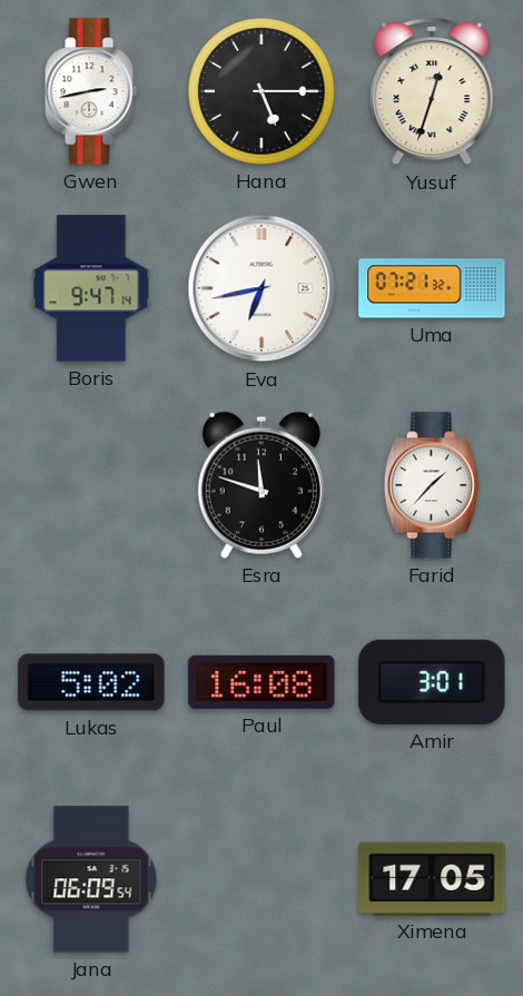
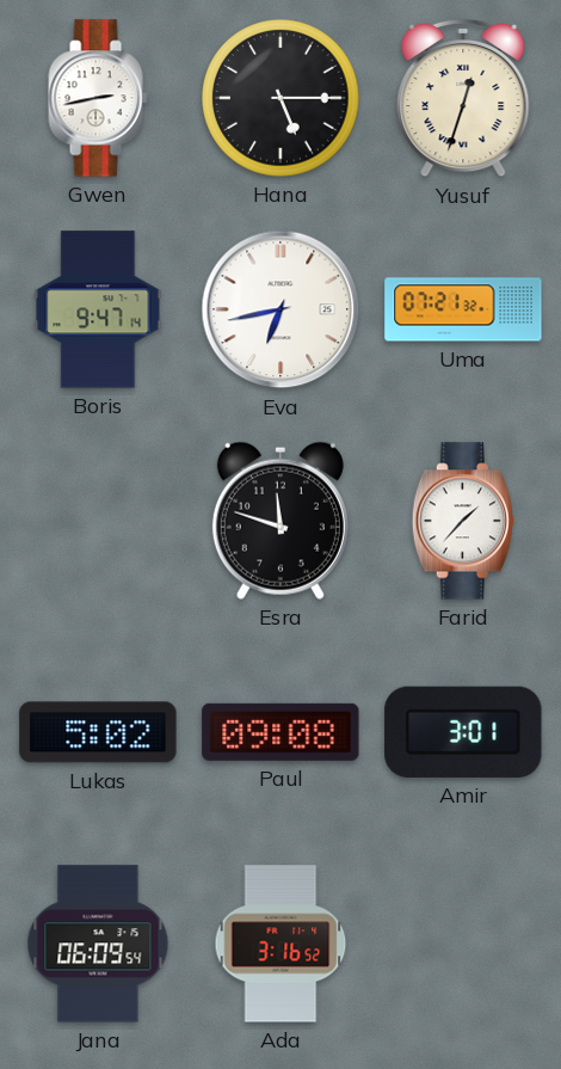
Paul: 16:08 -> 09:08
Ada: none -> 3:16
Ximena: 17:05 -> none
